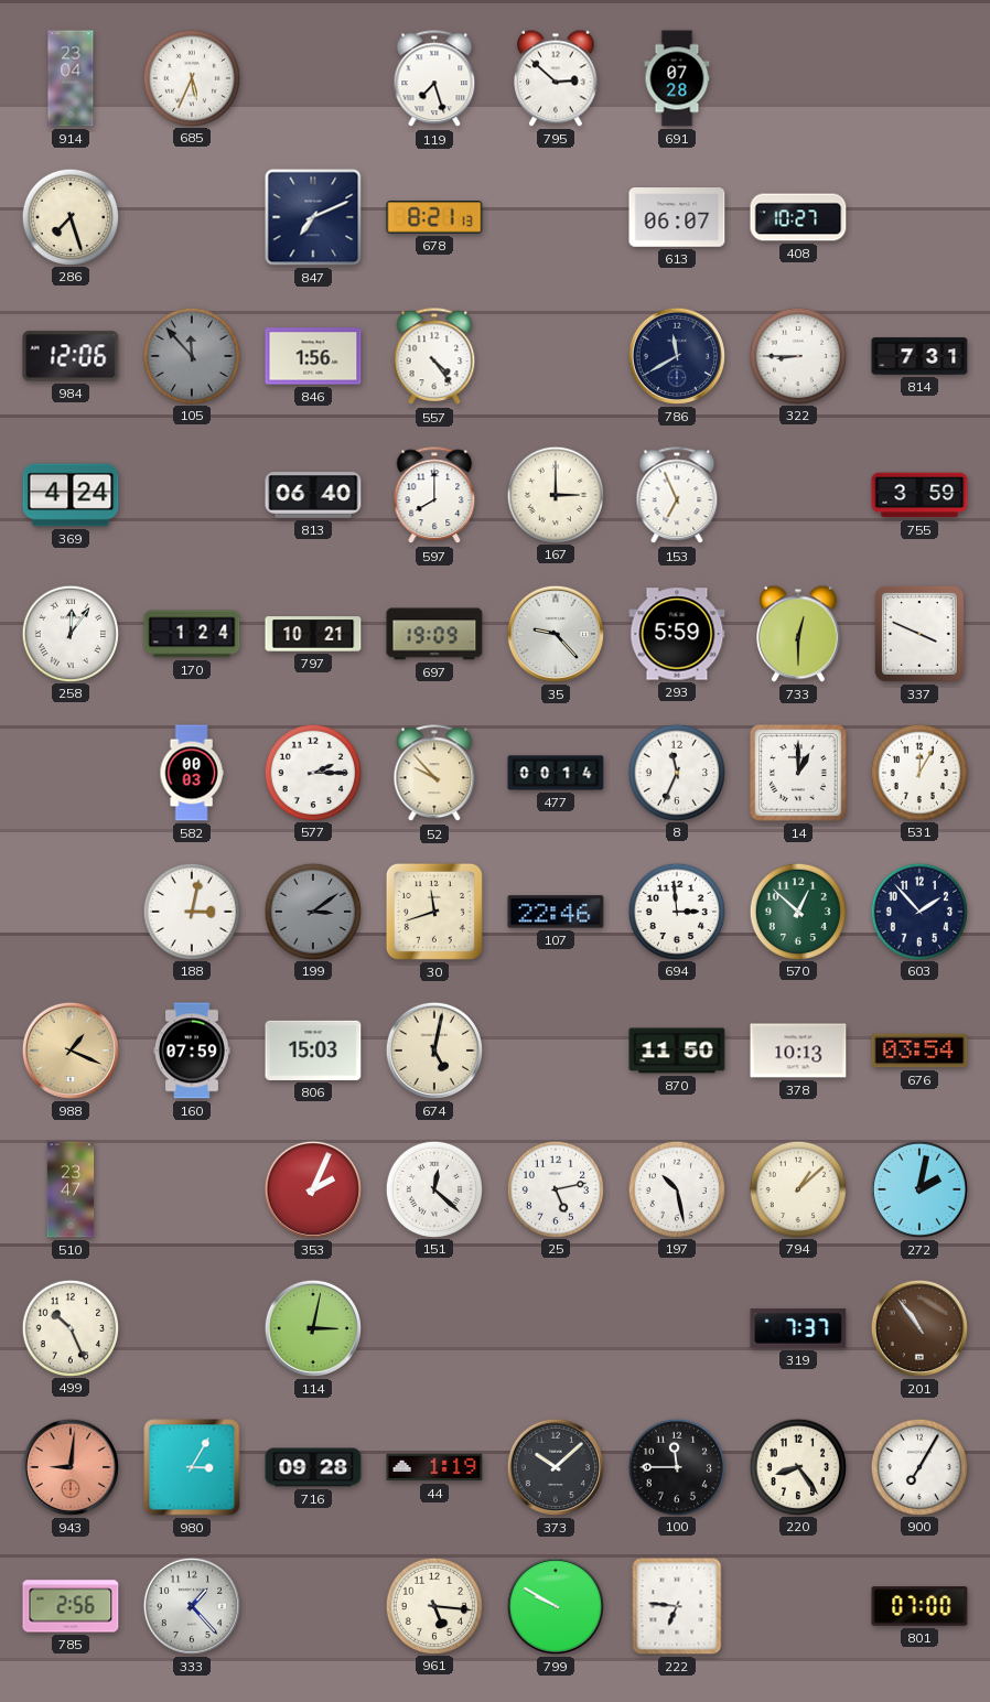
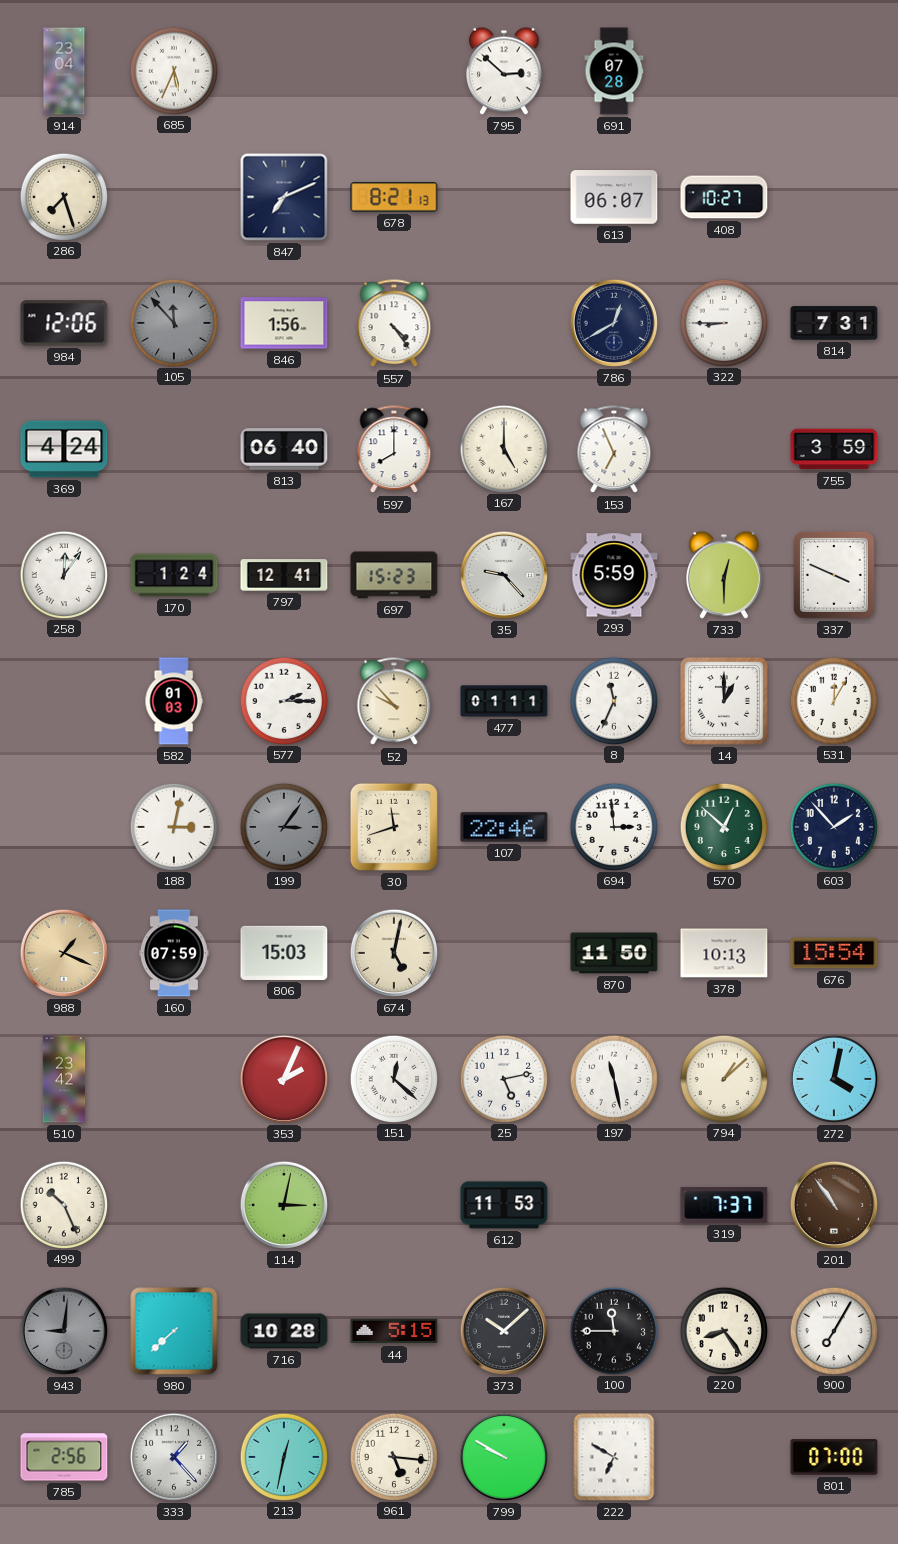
119: 7:27 -> none
786: 11:40 -> 12:40
167: 3:00 -> 5:00
797: 10:21 -> 12:41
697: 19:09 -> 15:23
582: 00:03 -> 01:03
477: 00:14 -> 01:11
199: 3:09 -> 3:06
676: 03:54 -> 15:54
510: 23:47 -> 23:42
197: 10:28 -> 11:28
272: 2:02 -> 4:02
612: none -> 11:53
943 dial: salmon -> grey
980: 3:05 -> 7:38
716: 09:28 -> 10:28
44: 1:19 -> 5:15
213: none -> 12:32
222: 6:46 -> 6:50
